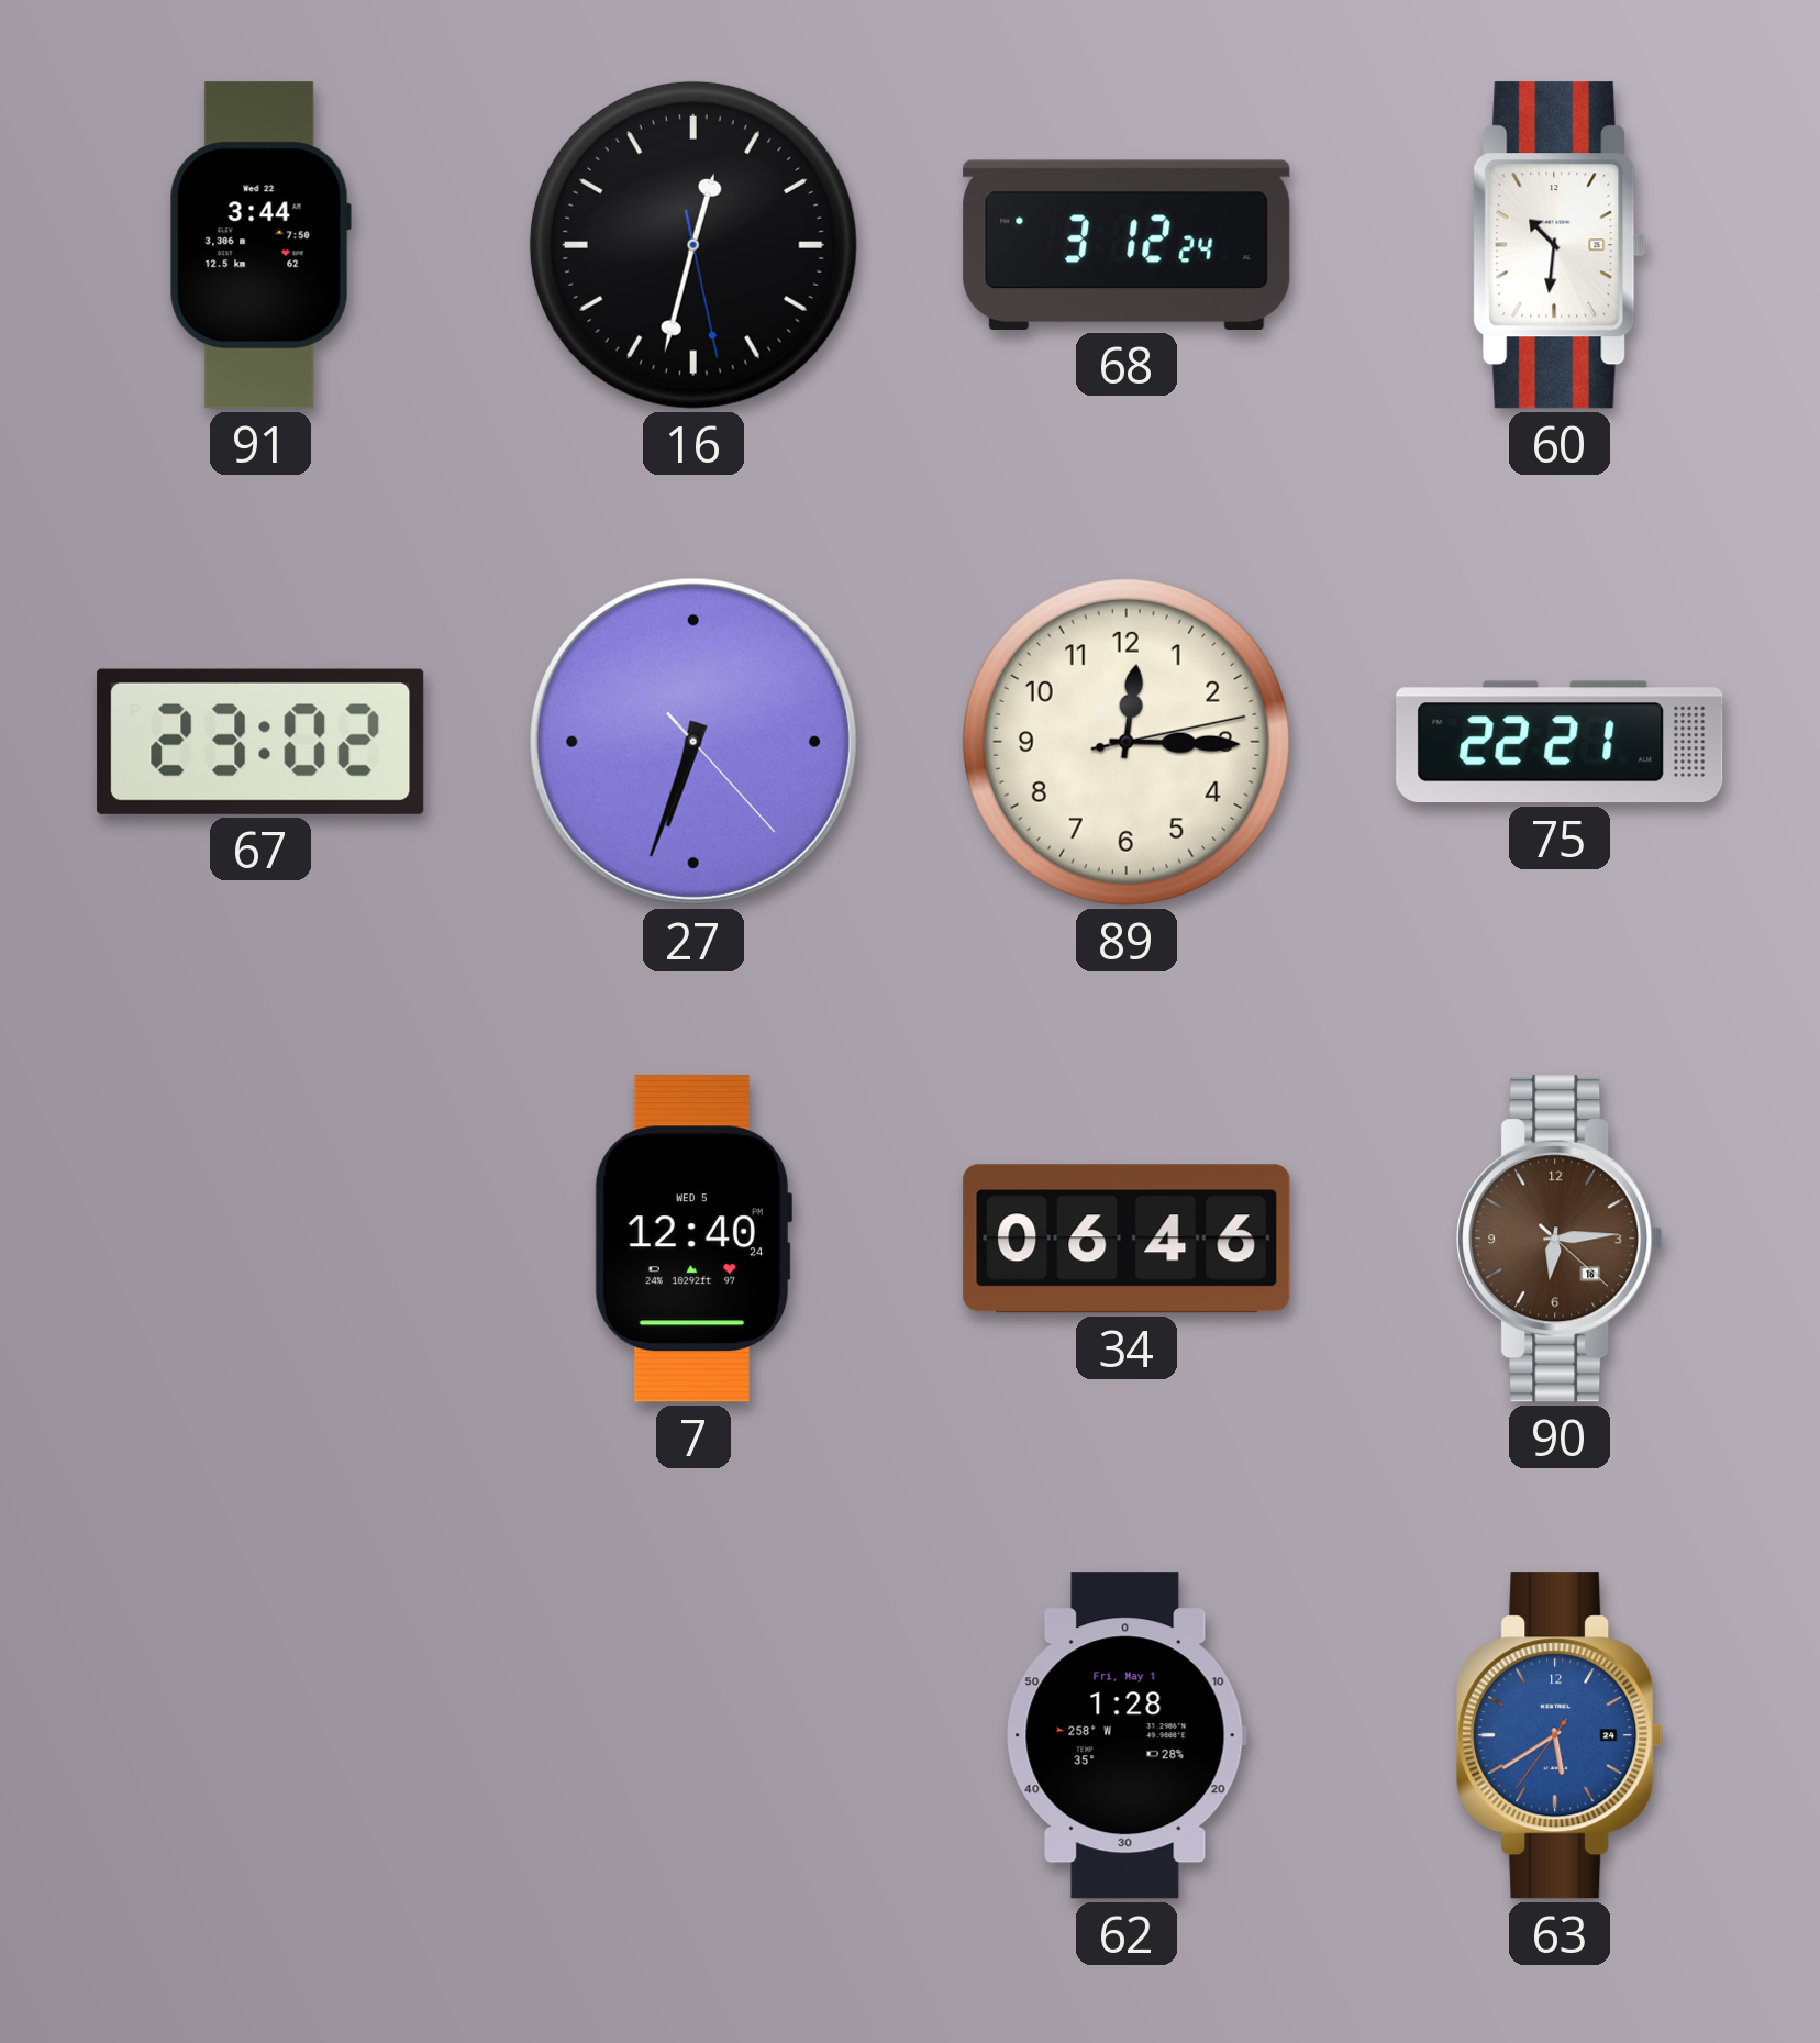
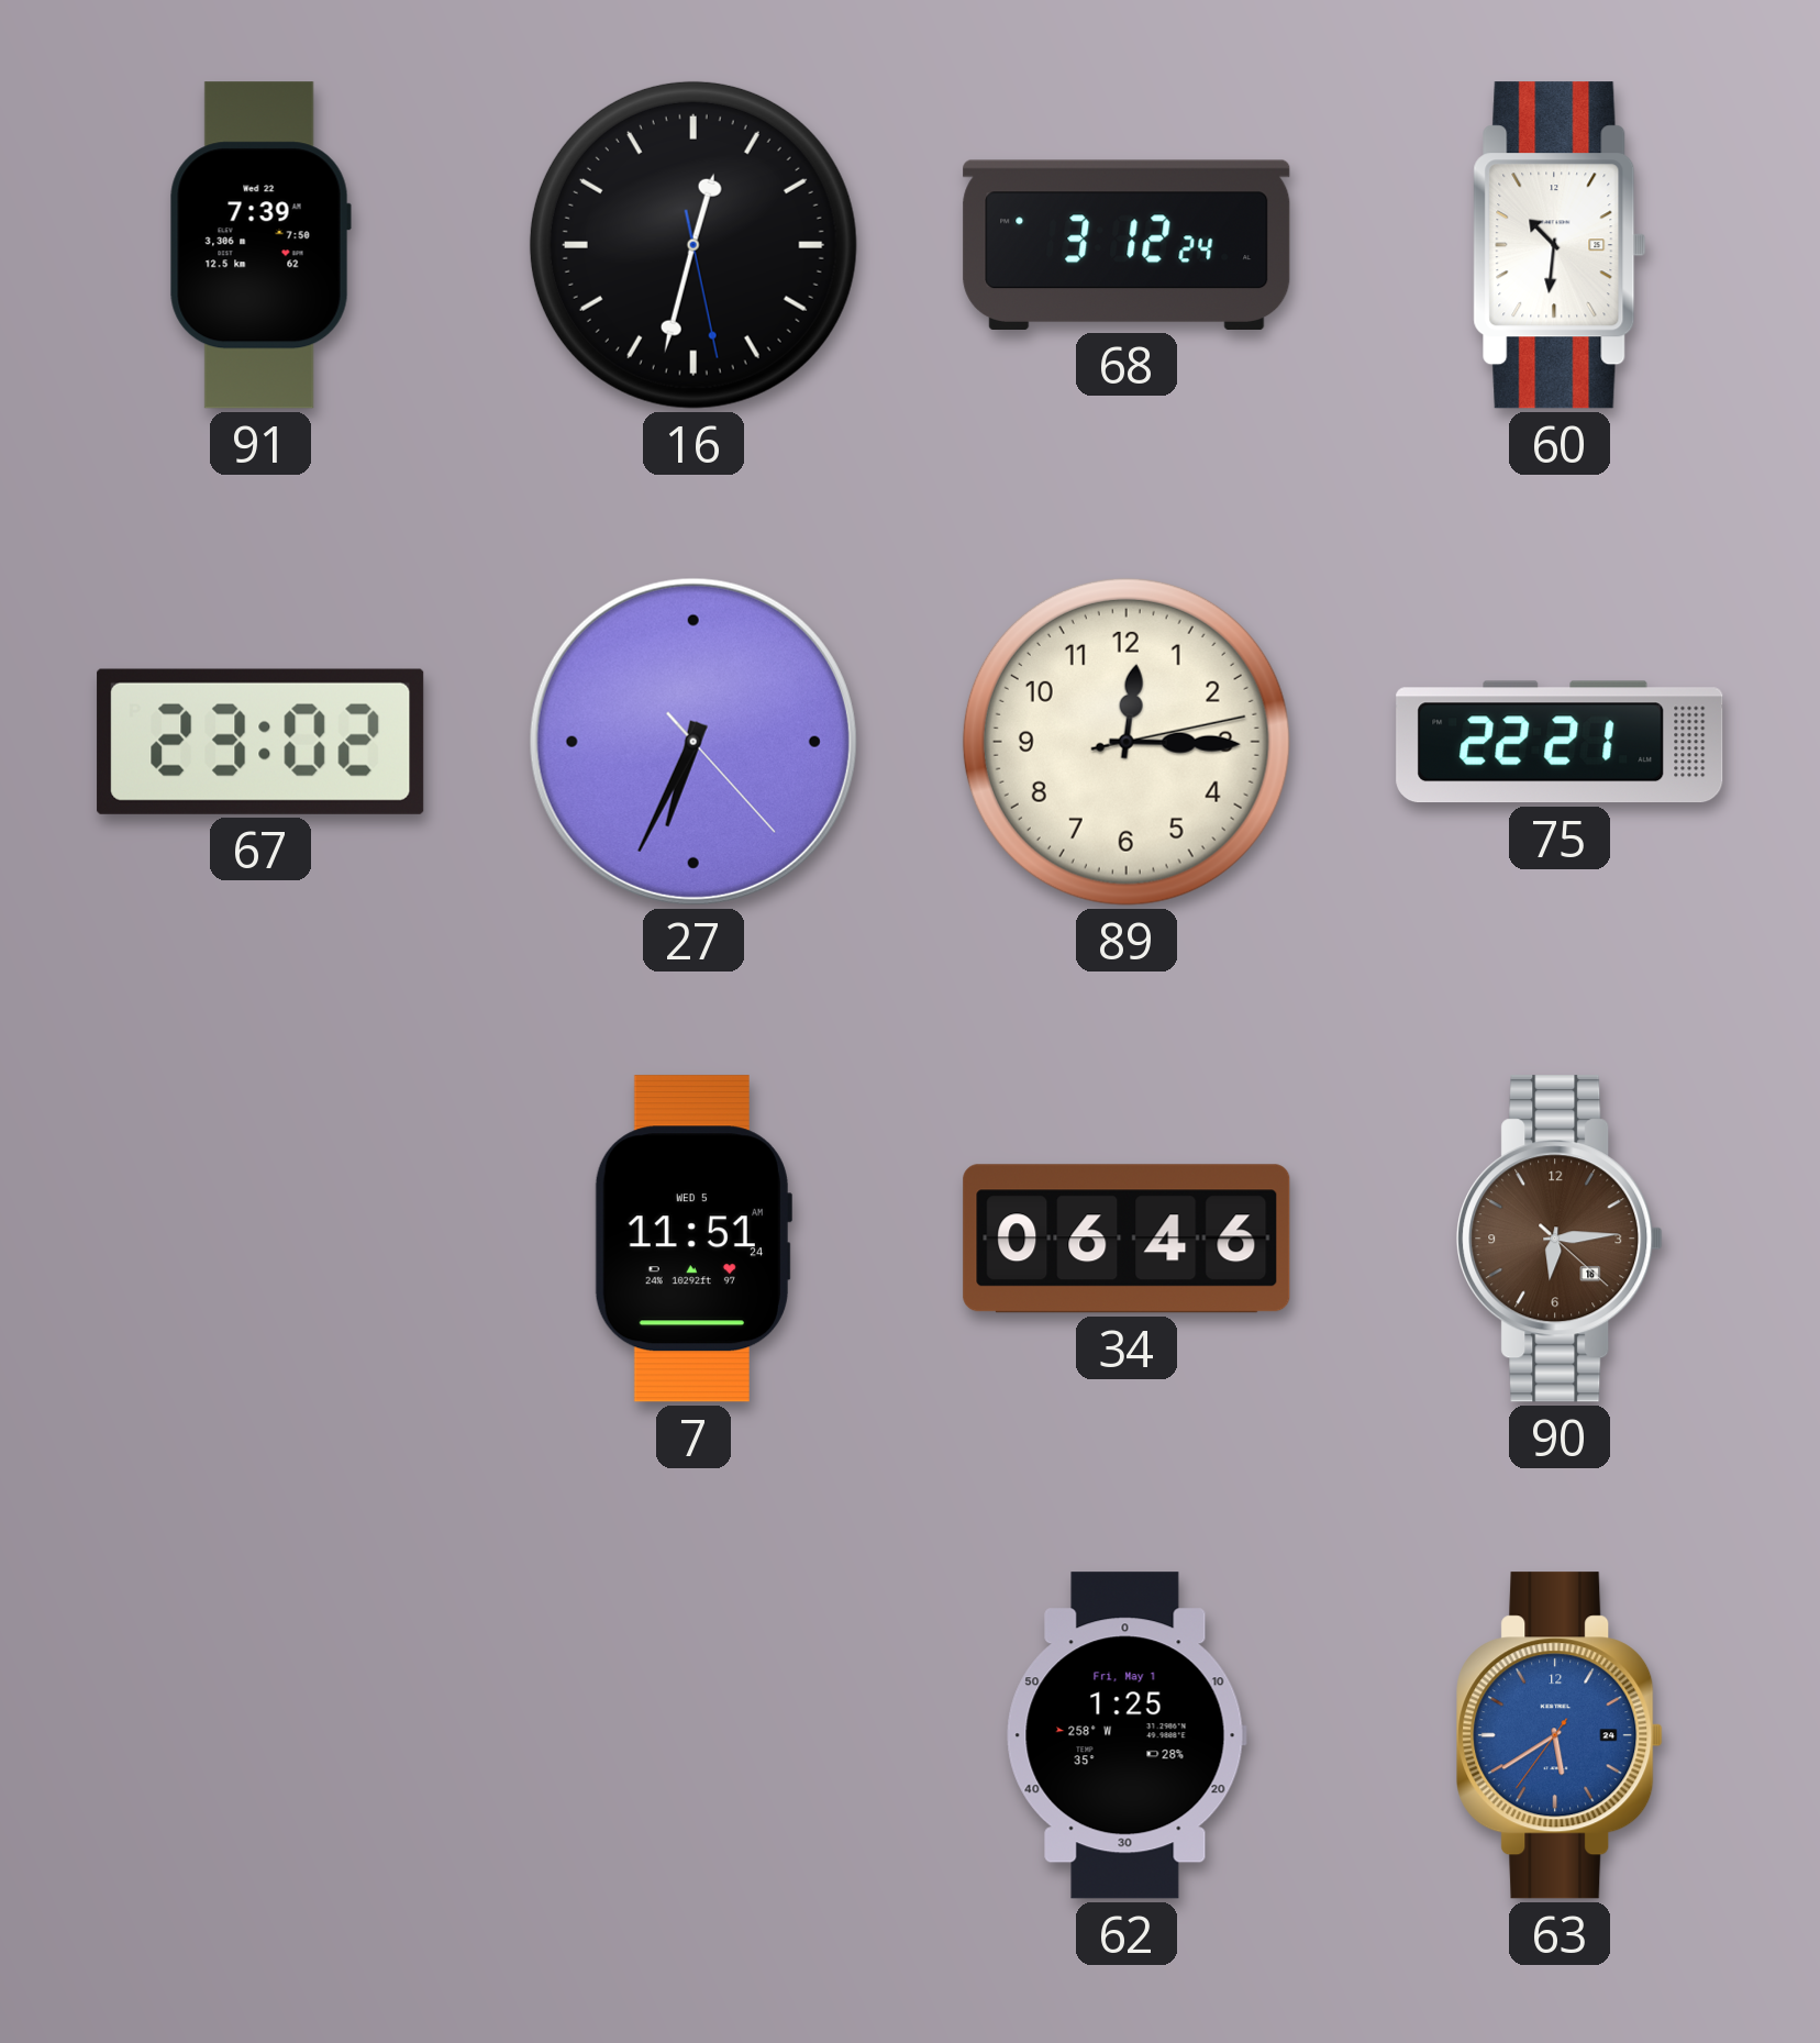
91: 3:44 -> 7:39
27: 6:33 -> 6:34
7: 12:40 -> 11:51
62: 1:28 -> 1:25
